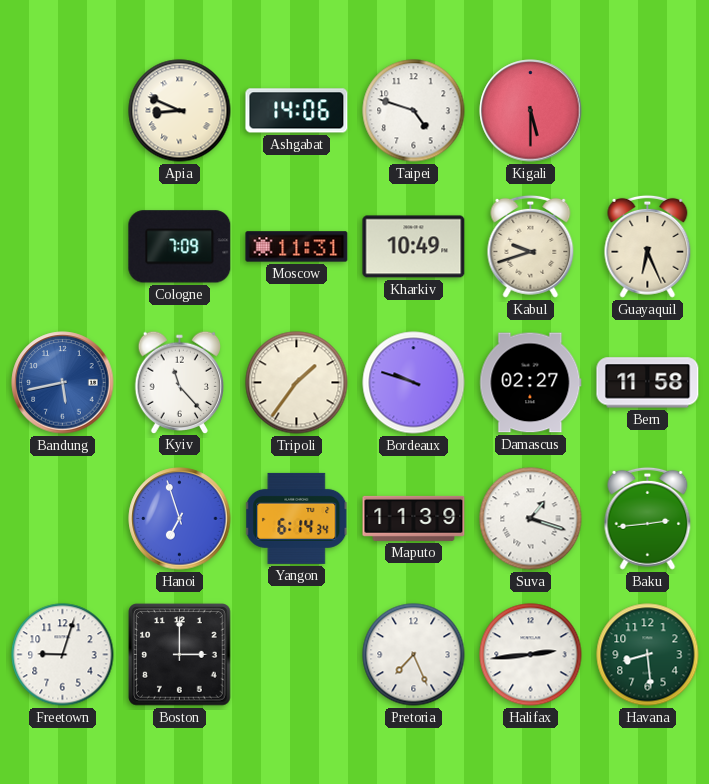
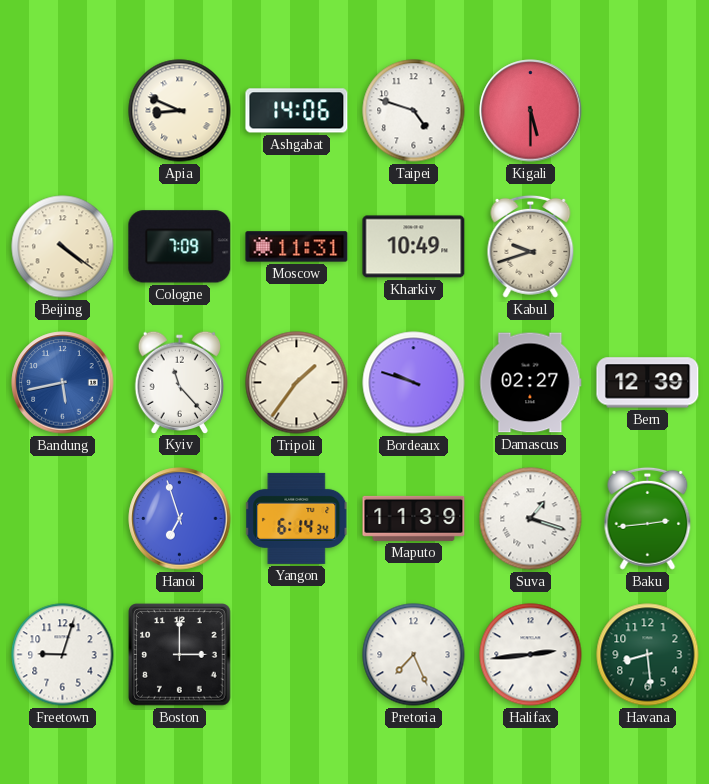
Beijing: none -> 4:21
Guayaquil: 6:26 -> none
Bern: 11:58 -> 12:39
